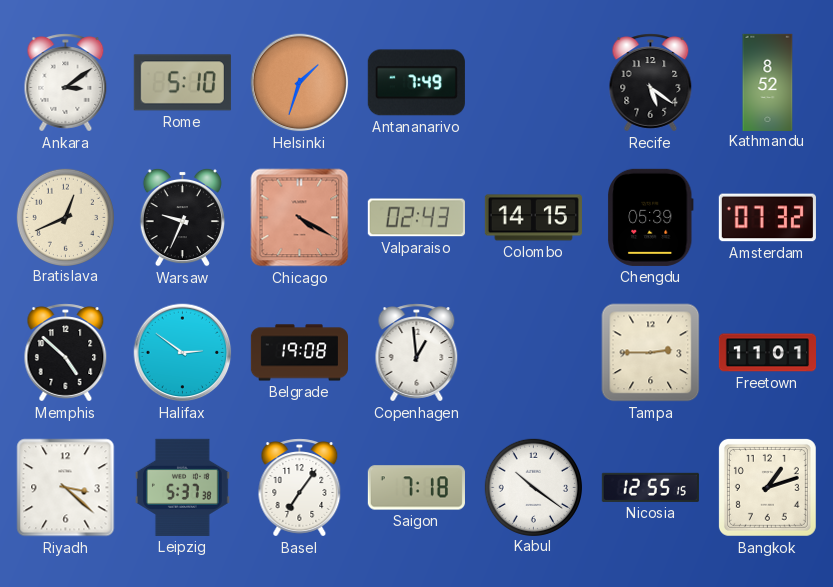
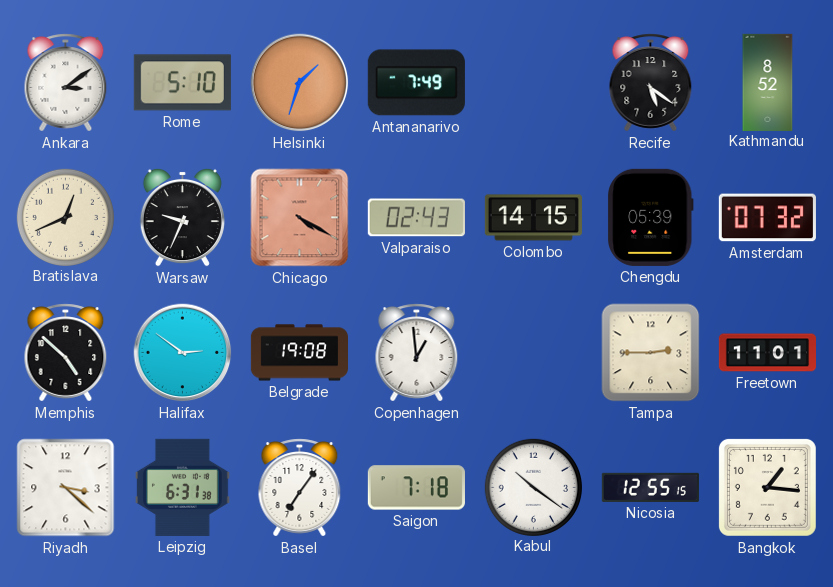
Leipzig: 5:37 -> 6:31
Bangkok: 1:12 -> 1:16
